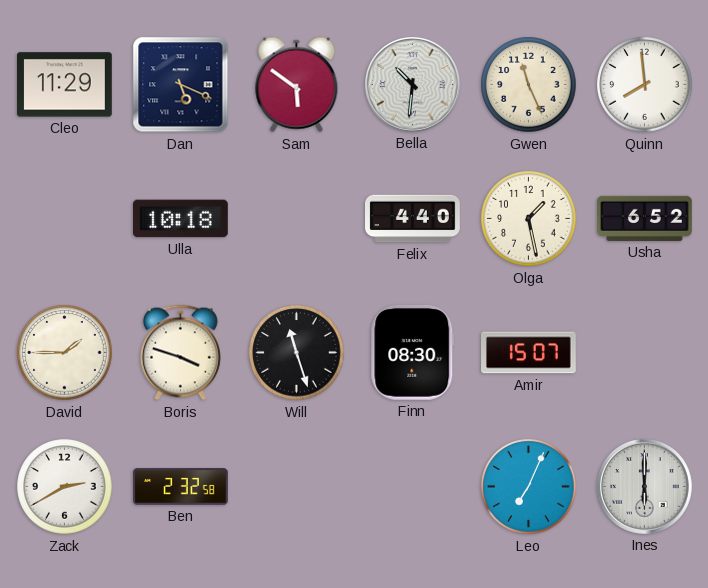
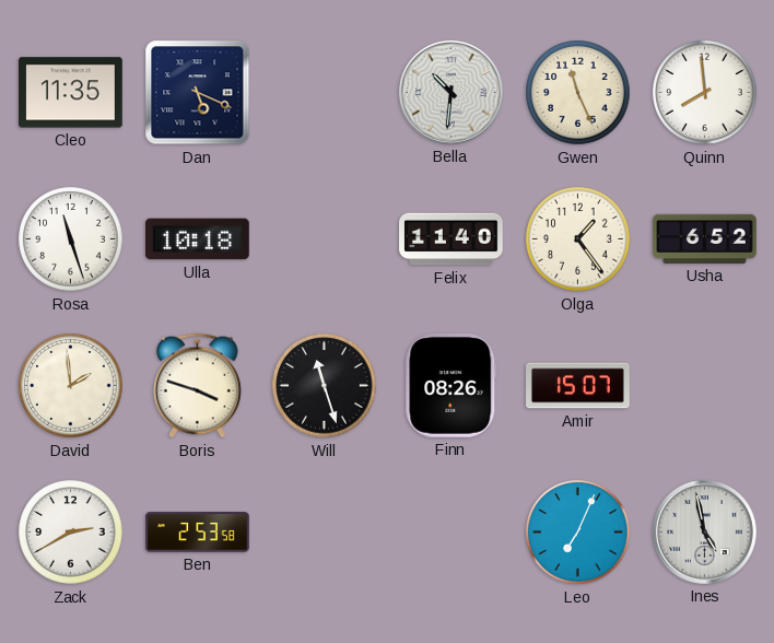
Cleo: 11:29 -> 11:35
Sam: 5:51 -> none
Rosa: none -> 11:27
Felix: 4:40 -> 11:40
Olga: 1:28 -> 1:24
David: 1:45 -> 1:59
Finn: 08:30 -> 08:26
Ben: 2:32 -> 2:53
Ines: 6:00 -> 4:58
